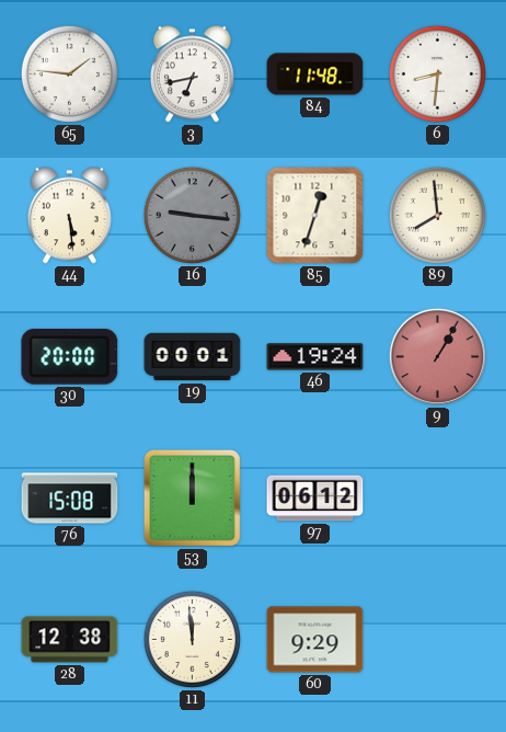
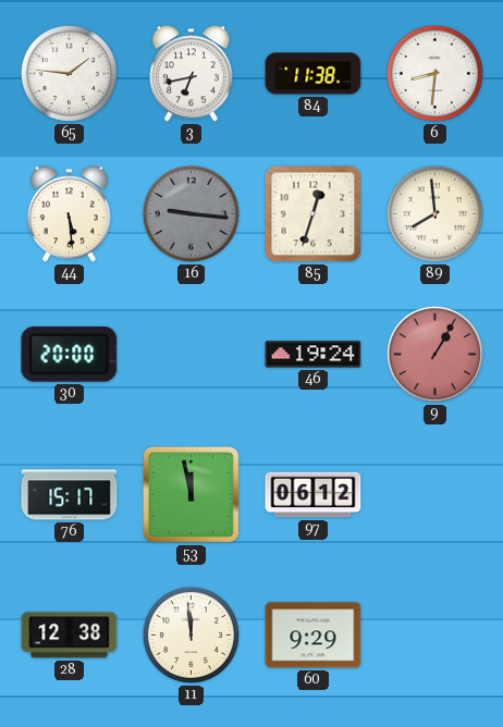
84: 11:48 -> 11:38
19: 00:01 -> none
76: 15:08 -> 15:17
53: 12:00 -> 11:58
